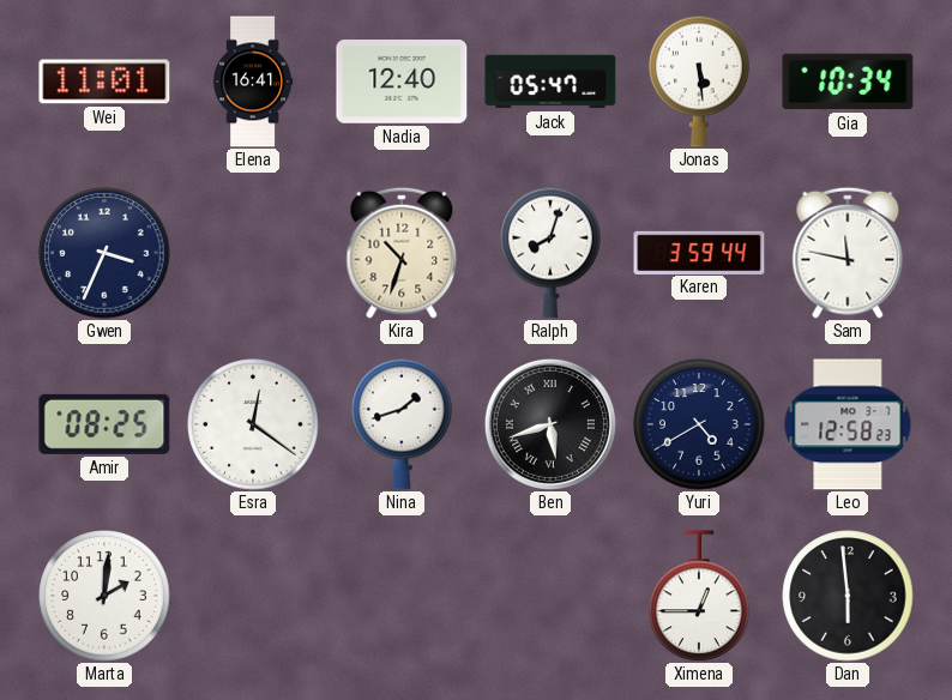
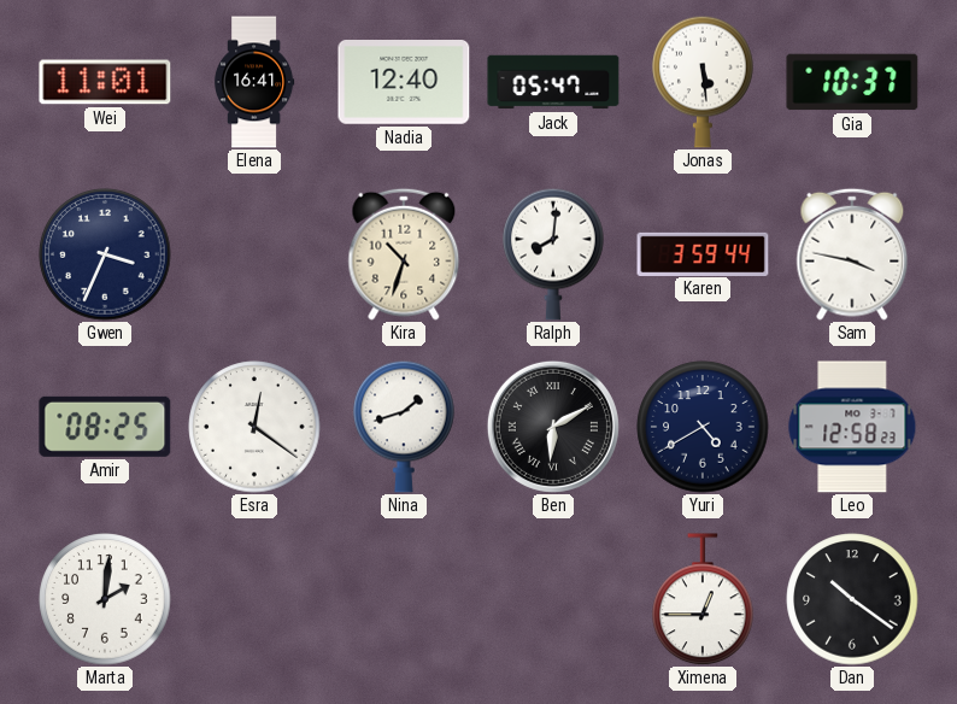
Gia: 10:34 -> 10:37
Ralph: 8:03 -> 8:01
Sam: 11:47 -> 3:47
Ben: 5:42 -> 6:10
Dan: 5:59 -> 10:21
